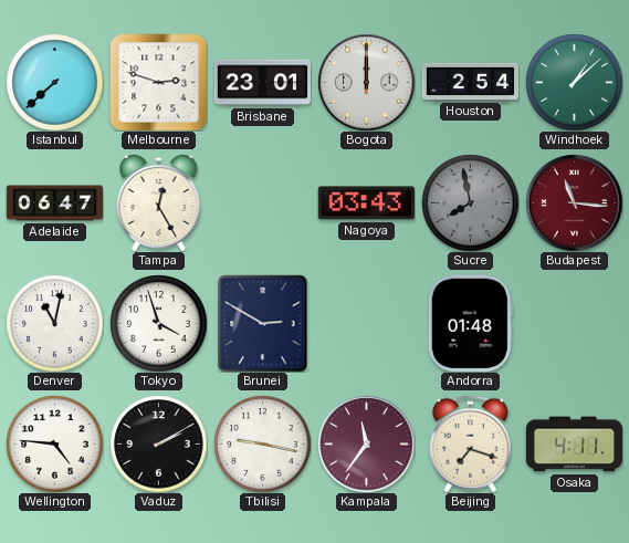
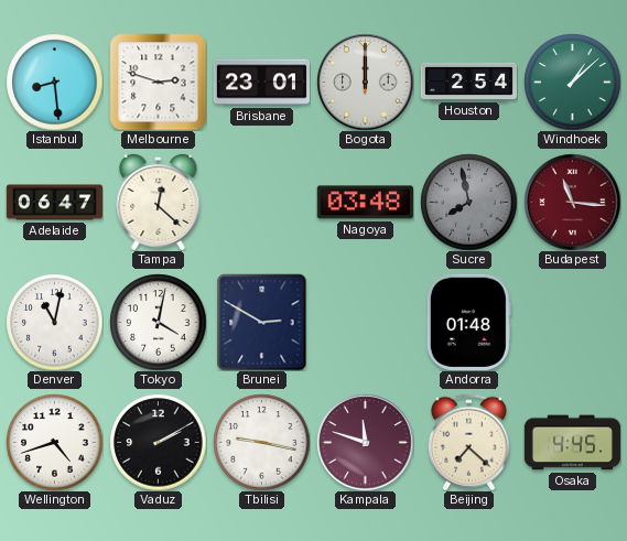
Istanbul: 7:38 -> 8:29
Tampa: 12:25 -> 12:22
Nagoya: 03:43 -> 03:48
Tokyo: 3:57 -> 4:02
Wellington: 4:46 -> 4:42
Kampala: 11:36 -> 11:48
Beijing: 7:18 -> 7:22
Osaka: 4:11 -> 4:45
